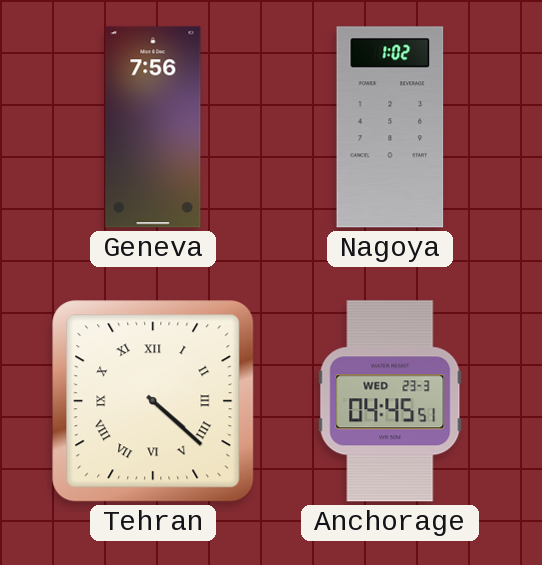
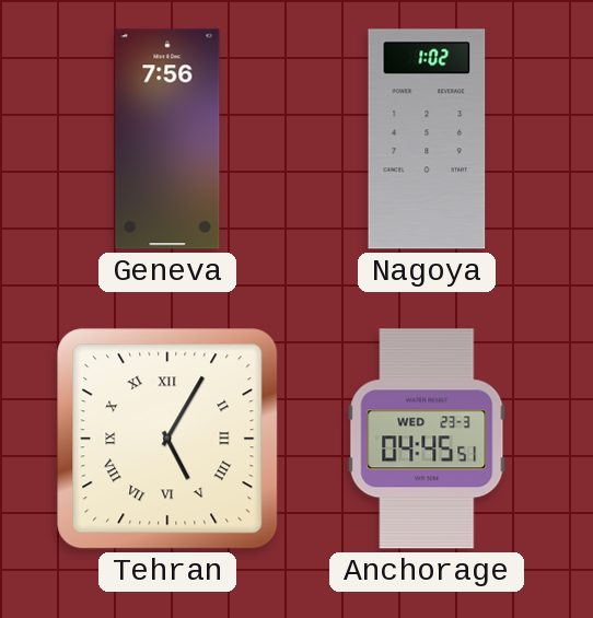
Tehran: 4:22 -> 5:05
